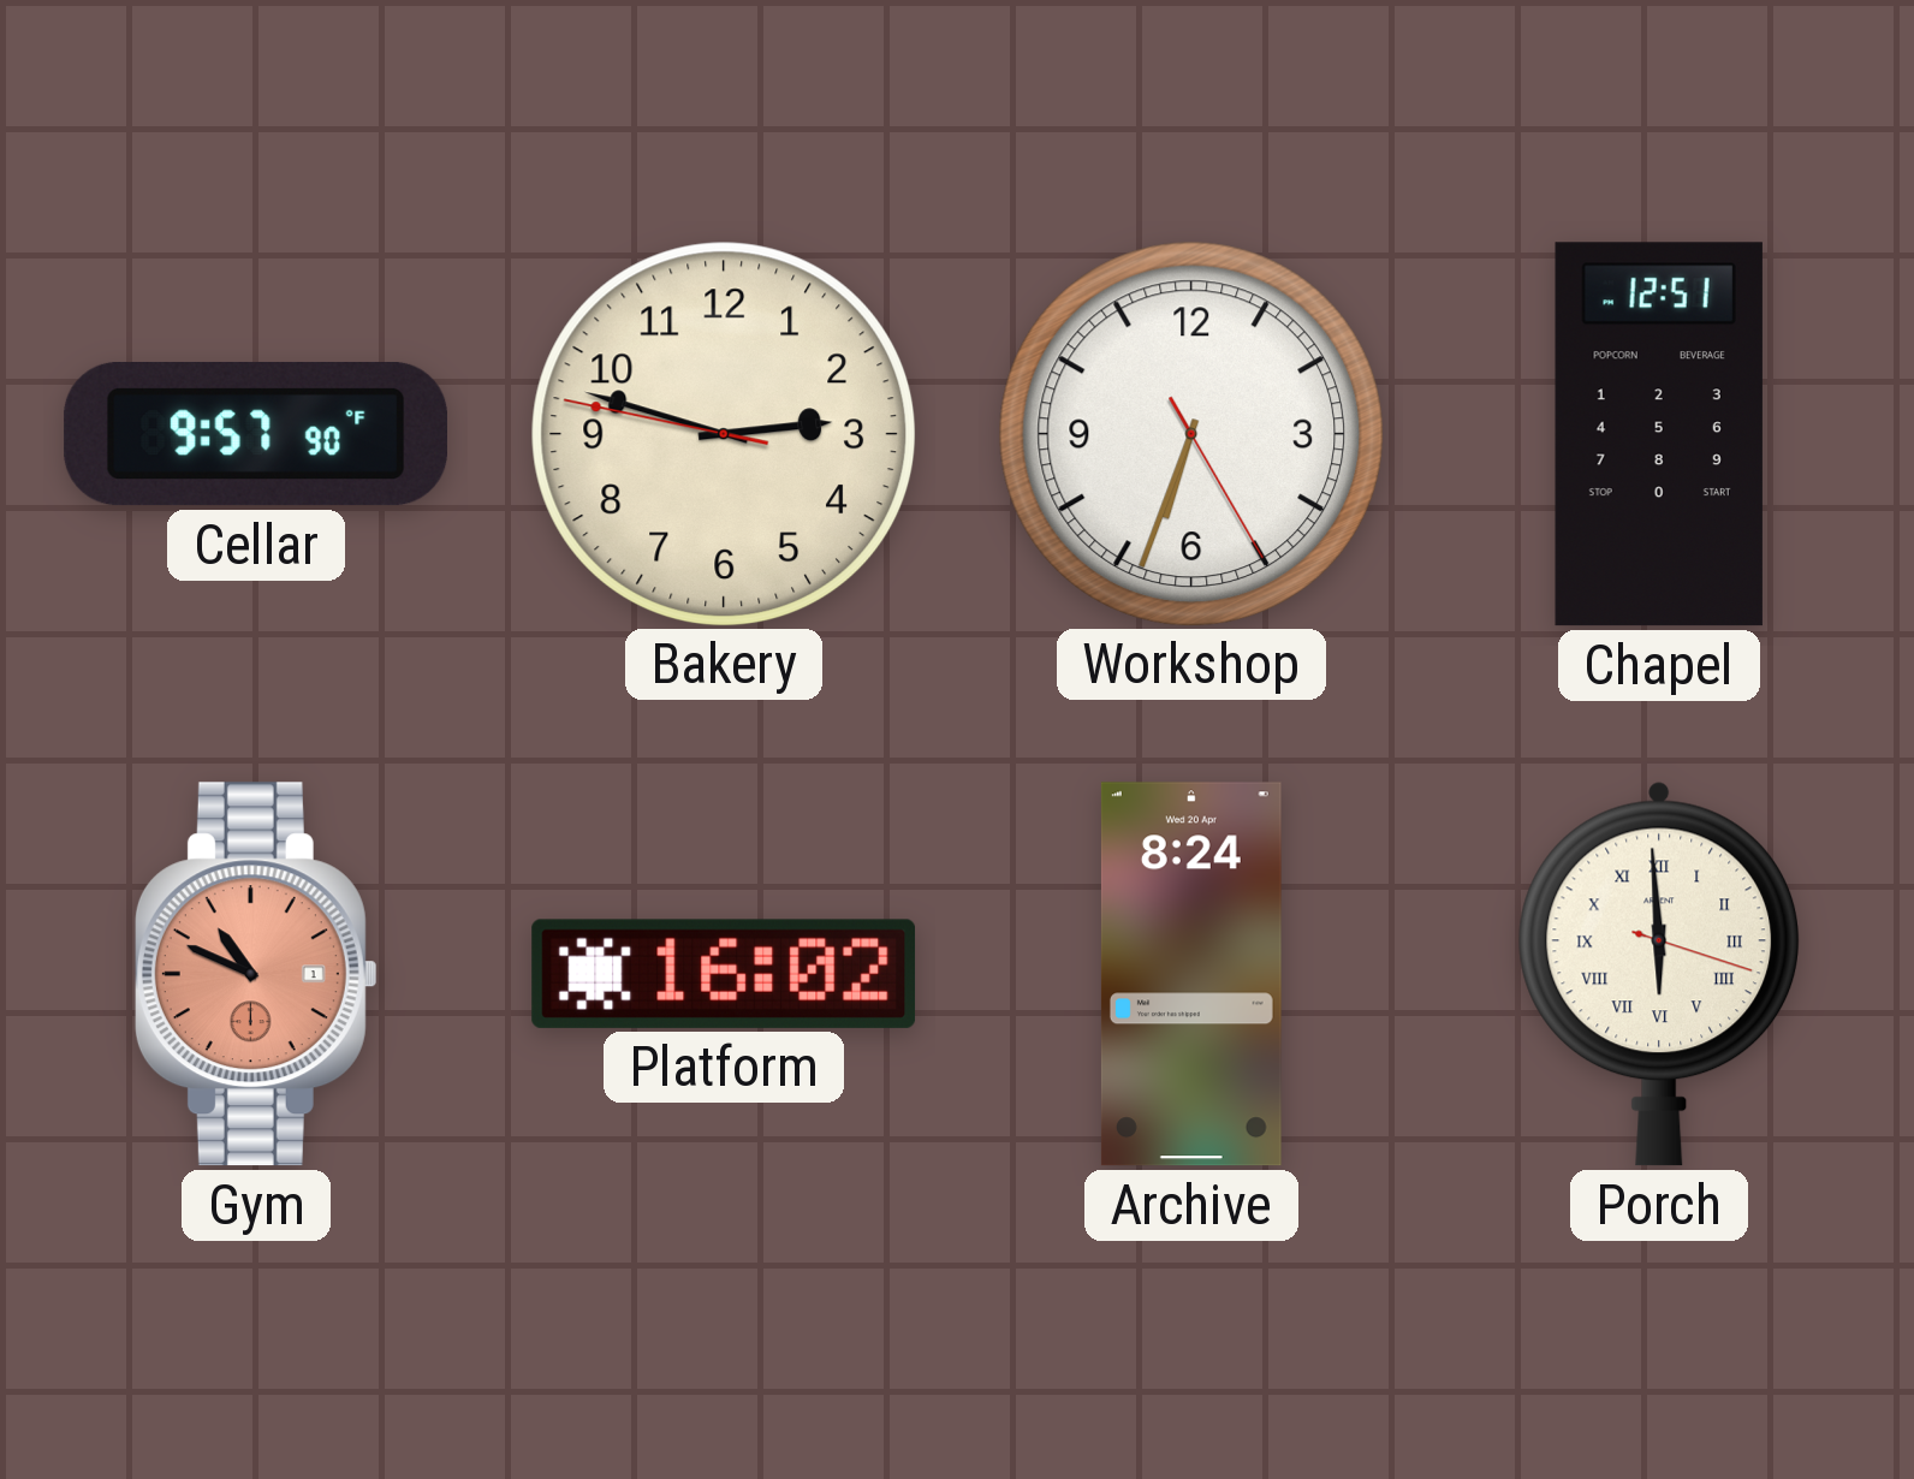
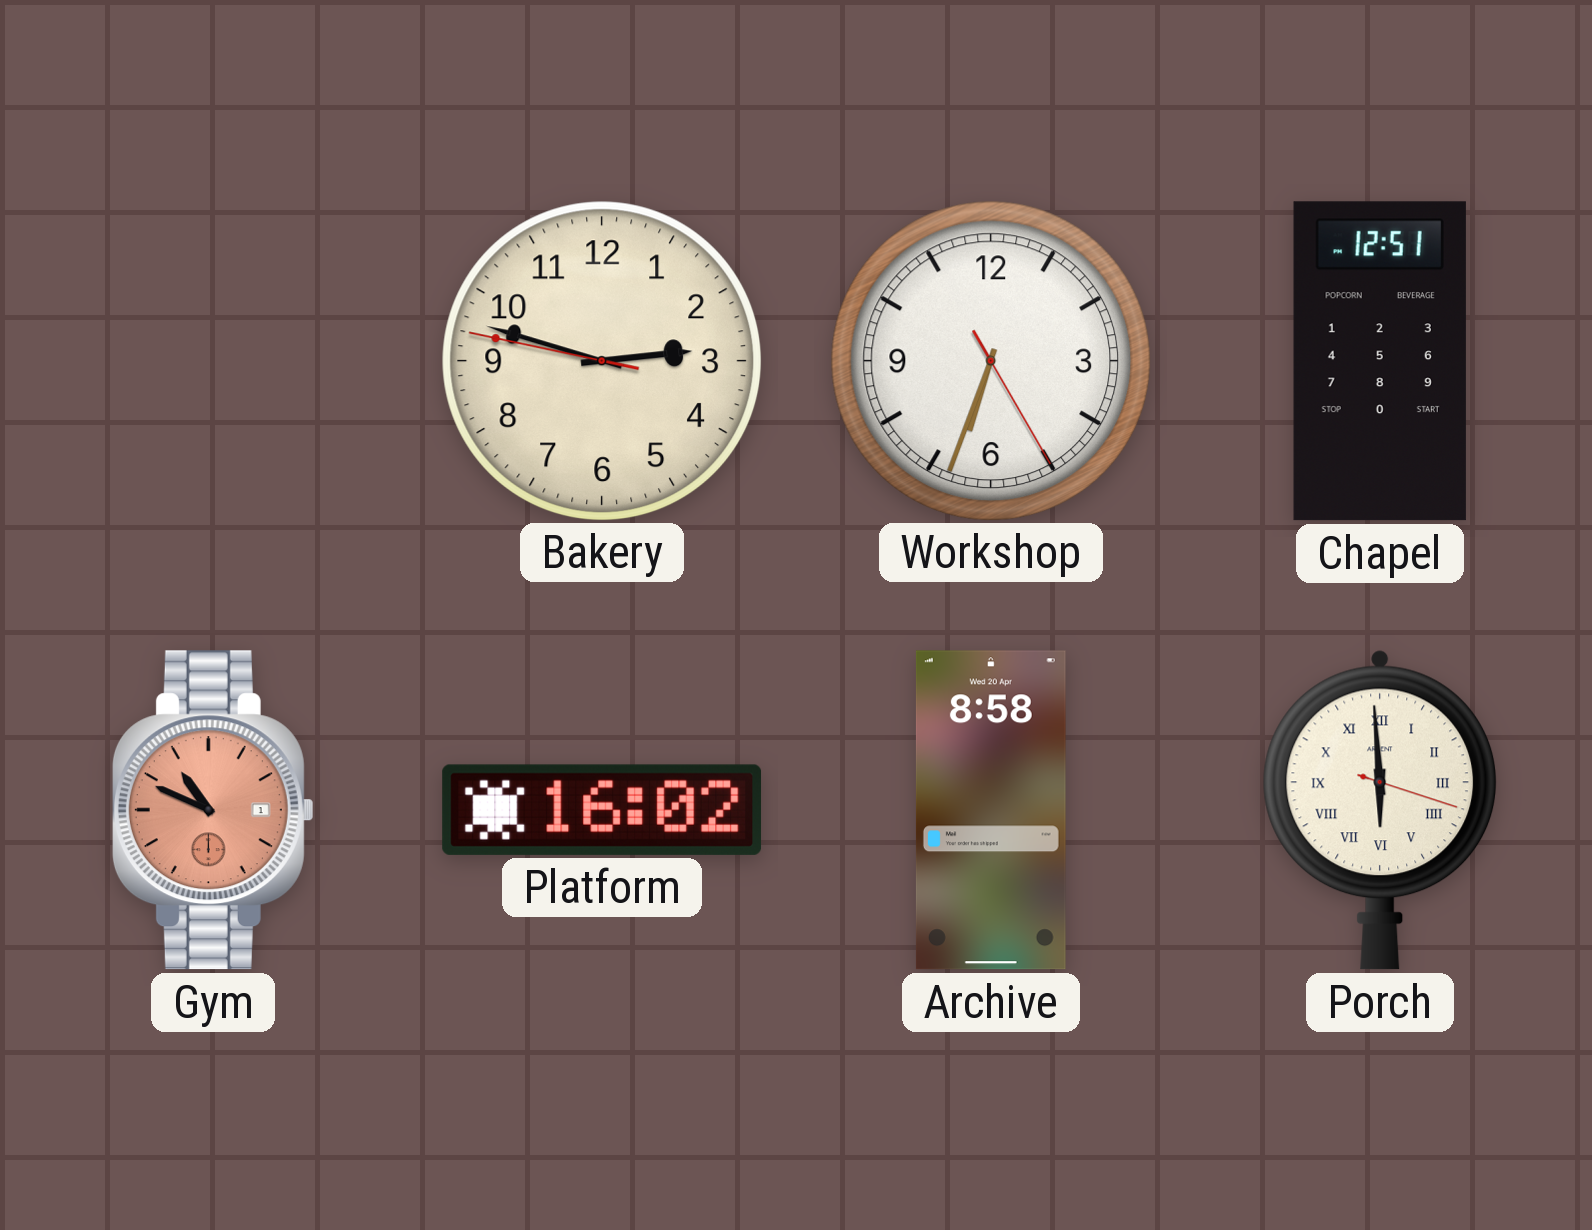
Cellar: 9:57 -> none
Archive: 8:24 -> 8:58
